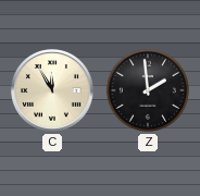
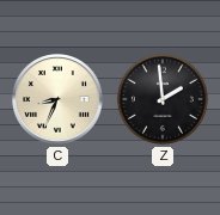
C: 11:55 -> 8:34
